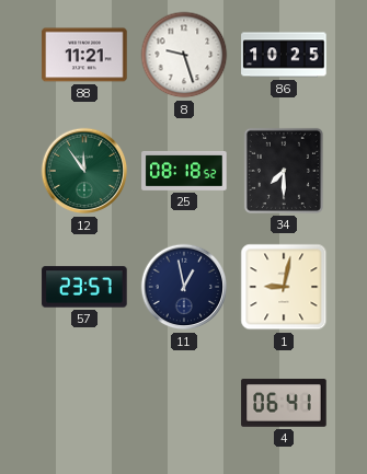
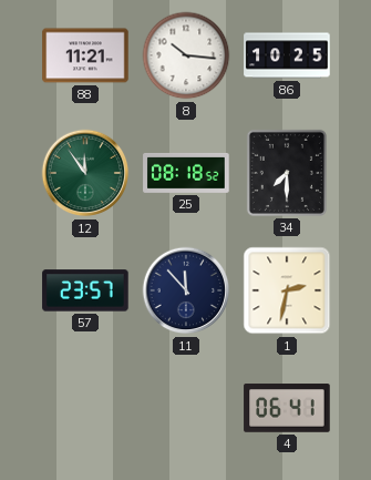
8: 9:27 -> 10:16
11: 12:58 -> 11:53
1: 9:02 -> 2:32
